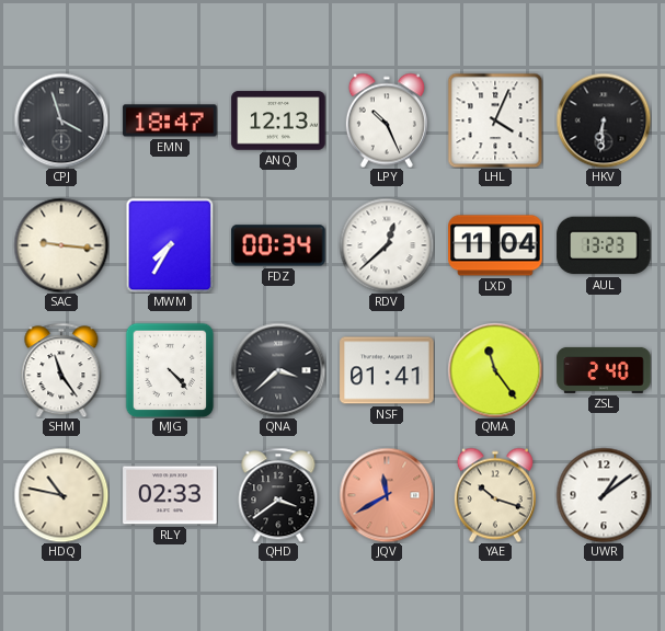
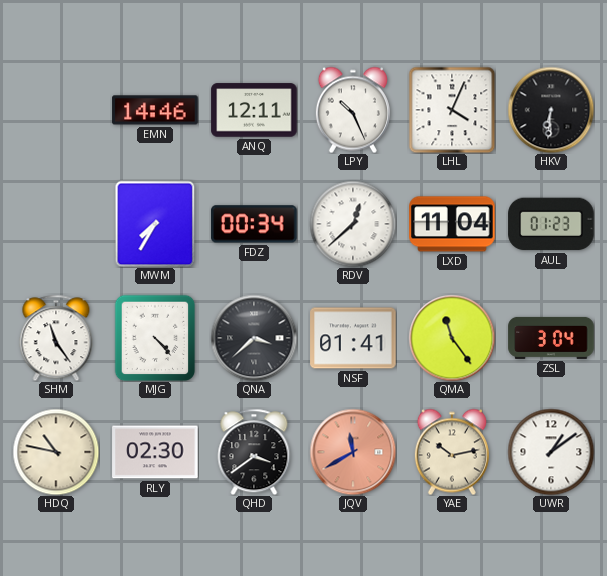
CPJ: 3:57 -> none
EMN: 18:47 -> 14:46
ANQ: 12:13 -> 12:11
SAC: 9:16 -> none
AUL: 13:23 -> 01:23
ZSL: 2:40 -> 3:04
RLY: 02:33 -> 02:30
YAE: 10:18 -> 10:13
